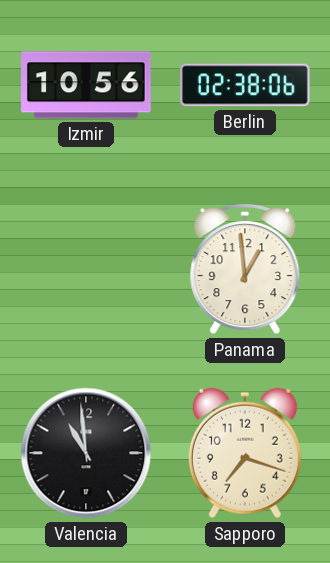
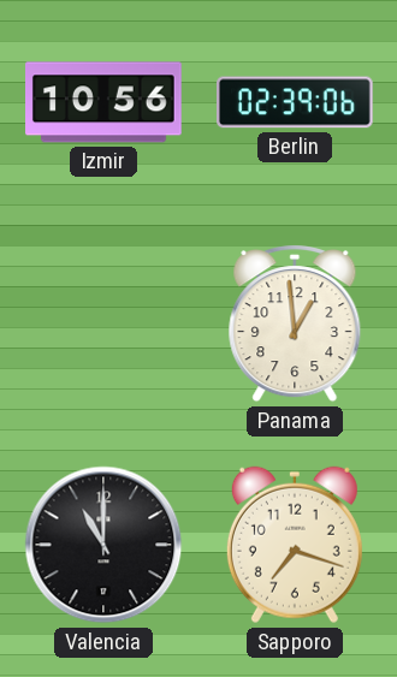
Berlin: 02:38 -> 02:39
Valencia: 10:59 -> 11:00
